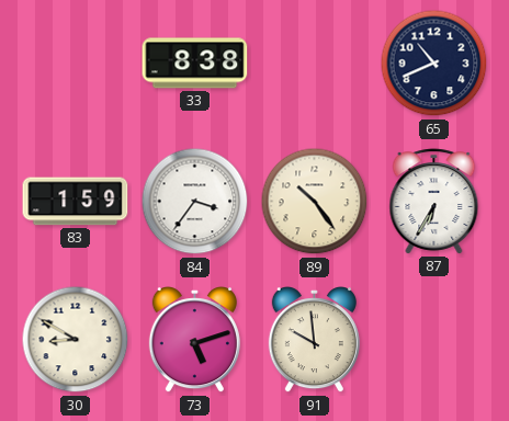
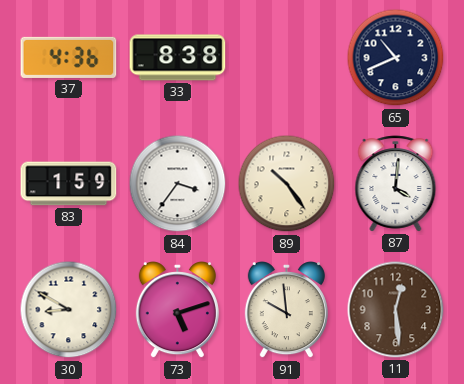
37: none -> 4:36
87: 6:35 -> 4:01
11: none -> 12:29
